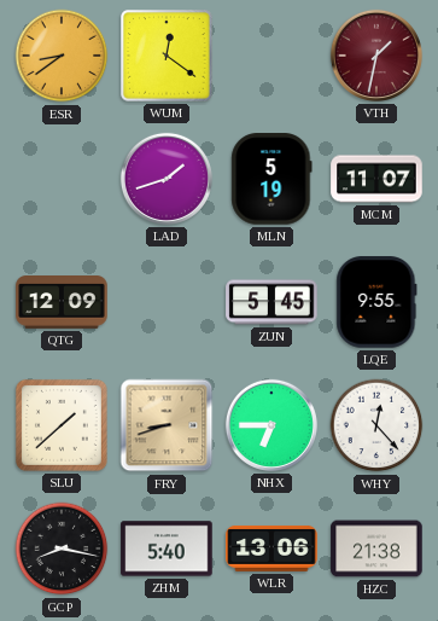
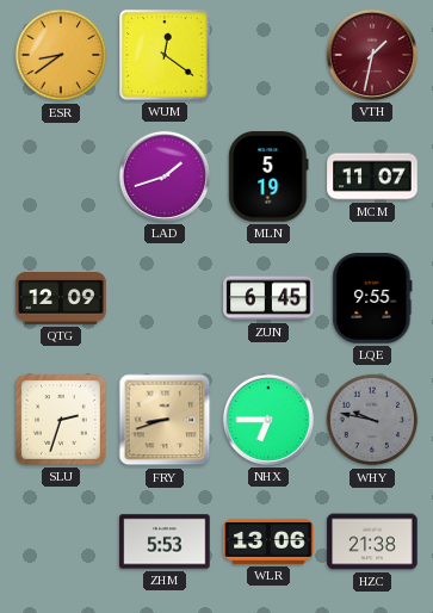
ZUN: 5:45 -> 6:45
SLU: 1:38 -> 2:33
WHY: 12:23 -> 9:47
WHY dial: white -> grey
GCP: 8:17 -> none
ZHM: 5:40 -> 5:53
